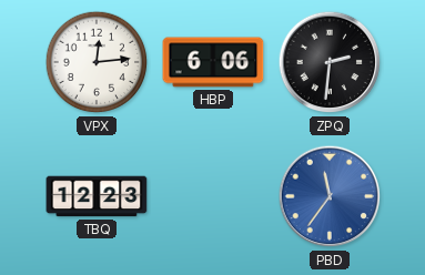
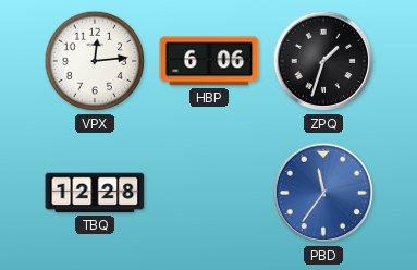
ZPQ: 2:31 -> 1:33
TBQ: 12:23 -> 12:28
